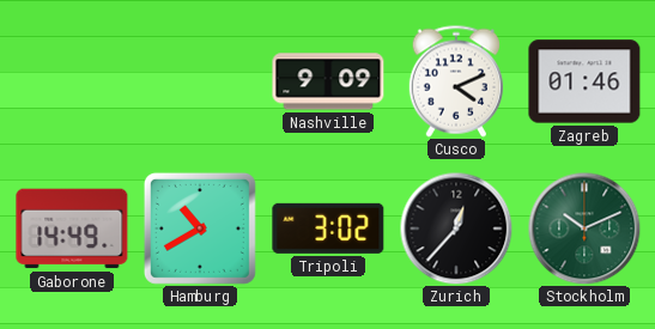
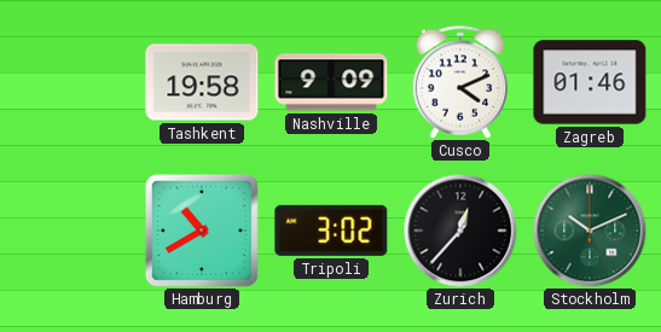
Tashkent: none -> 19:58
Gaborone: 14:49 -> none
